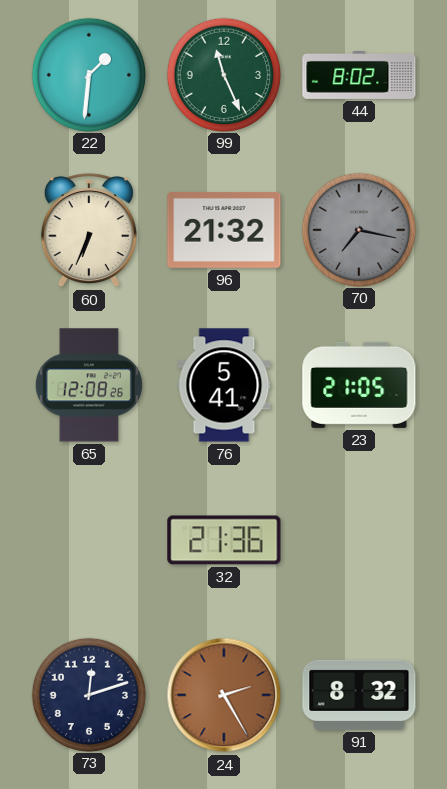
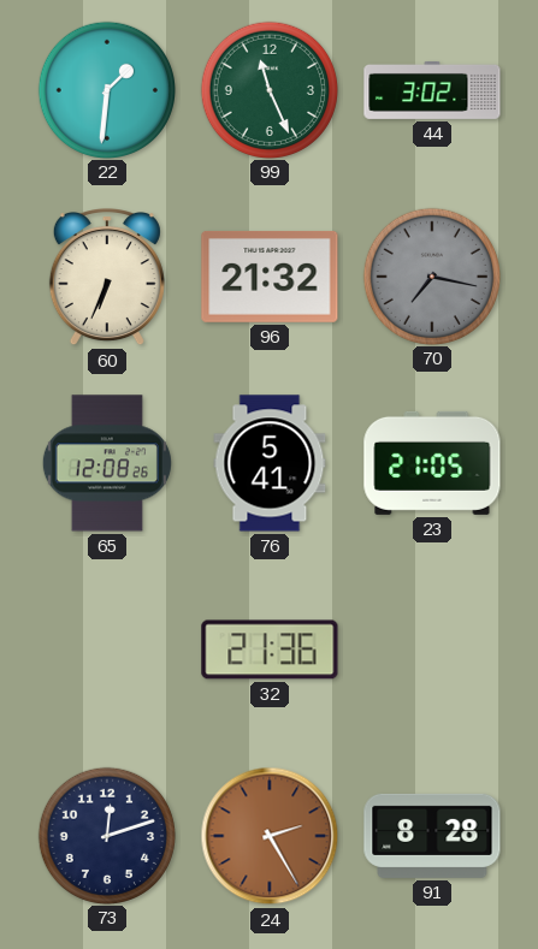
44: 8:02 -> 3:02
91: 8:32 -> 8:28
